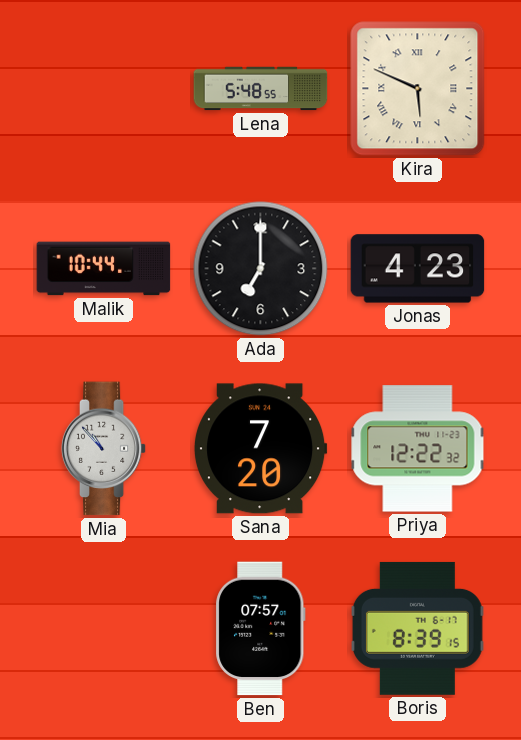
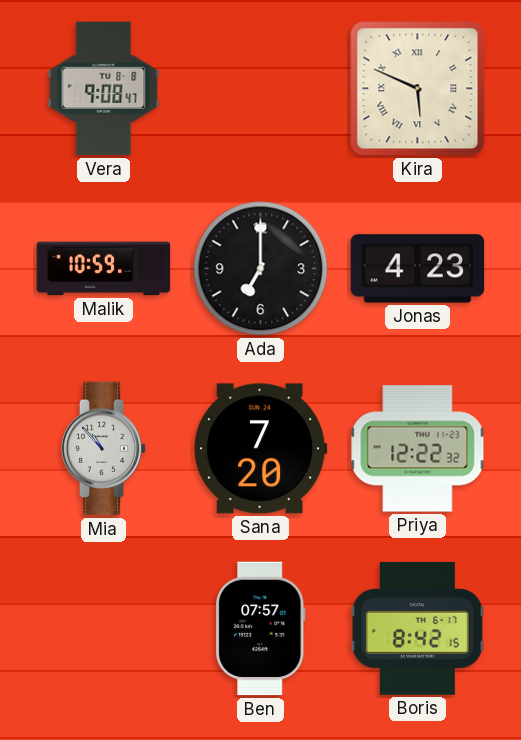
Vera: none -> 9:08
Lena: 5:48 -> none
Malik: 10:44 -> 10:59
Boris: 8:39 -> 8:42
